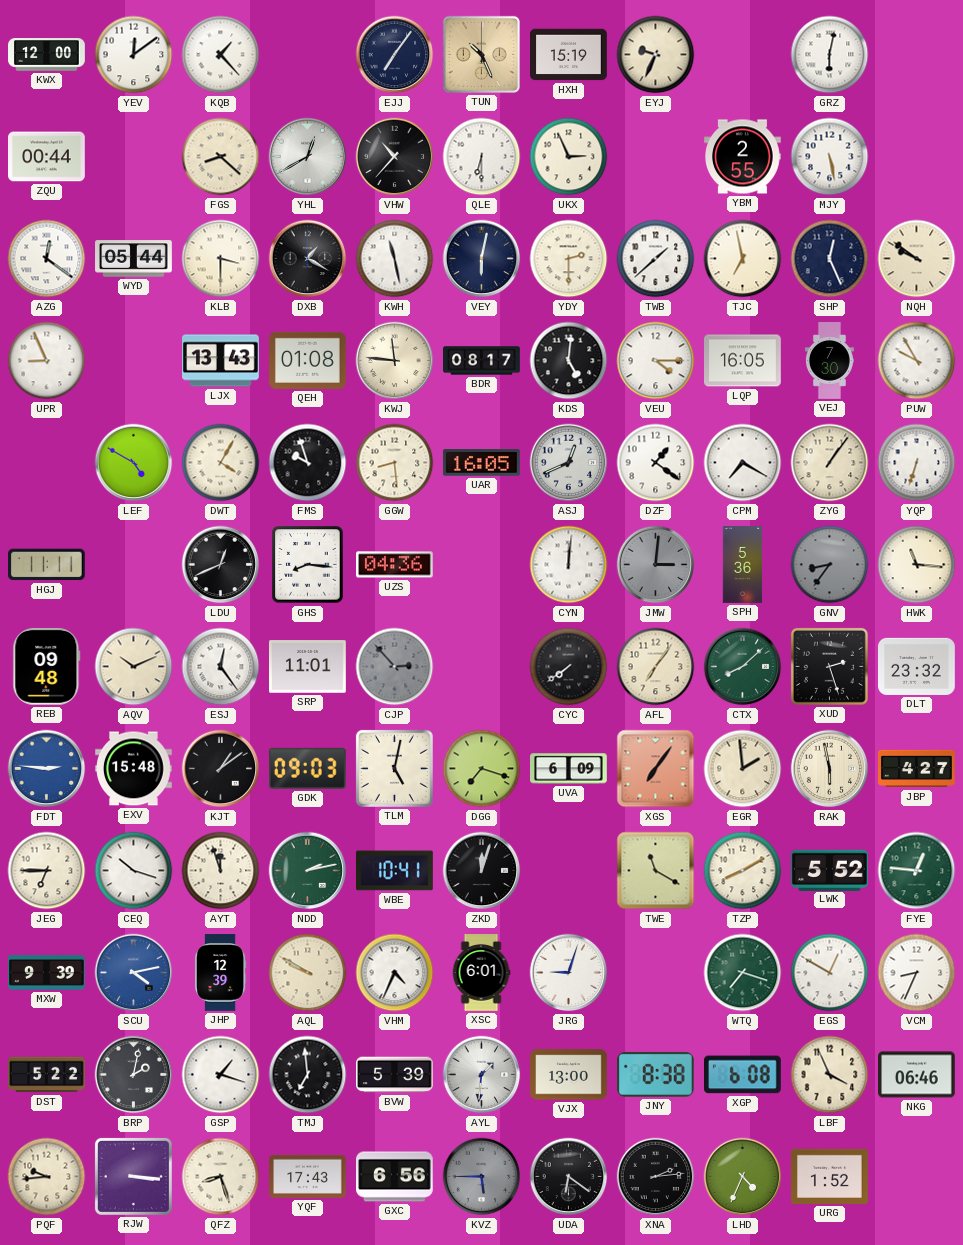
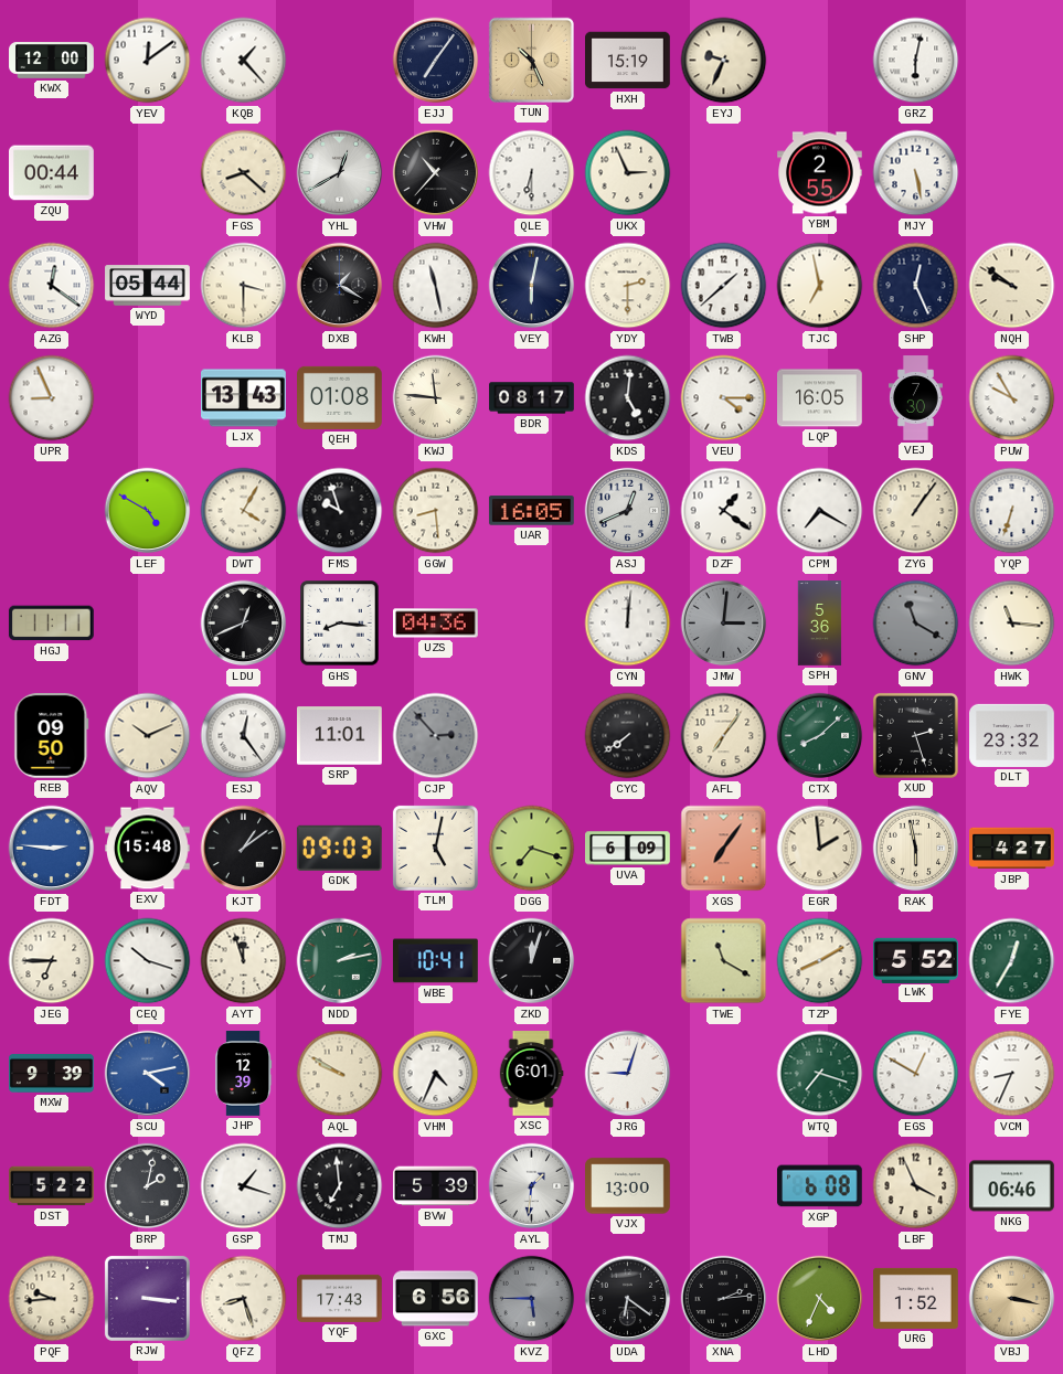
GNV: 8:36 -> 11:20
REB: 09:48 -> 09:50
FYE: 12:46 -> 12:35
JNY: 8:38 -> none
VBJ: none -> 3:17
